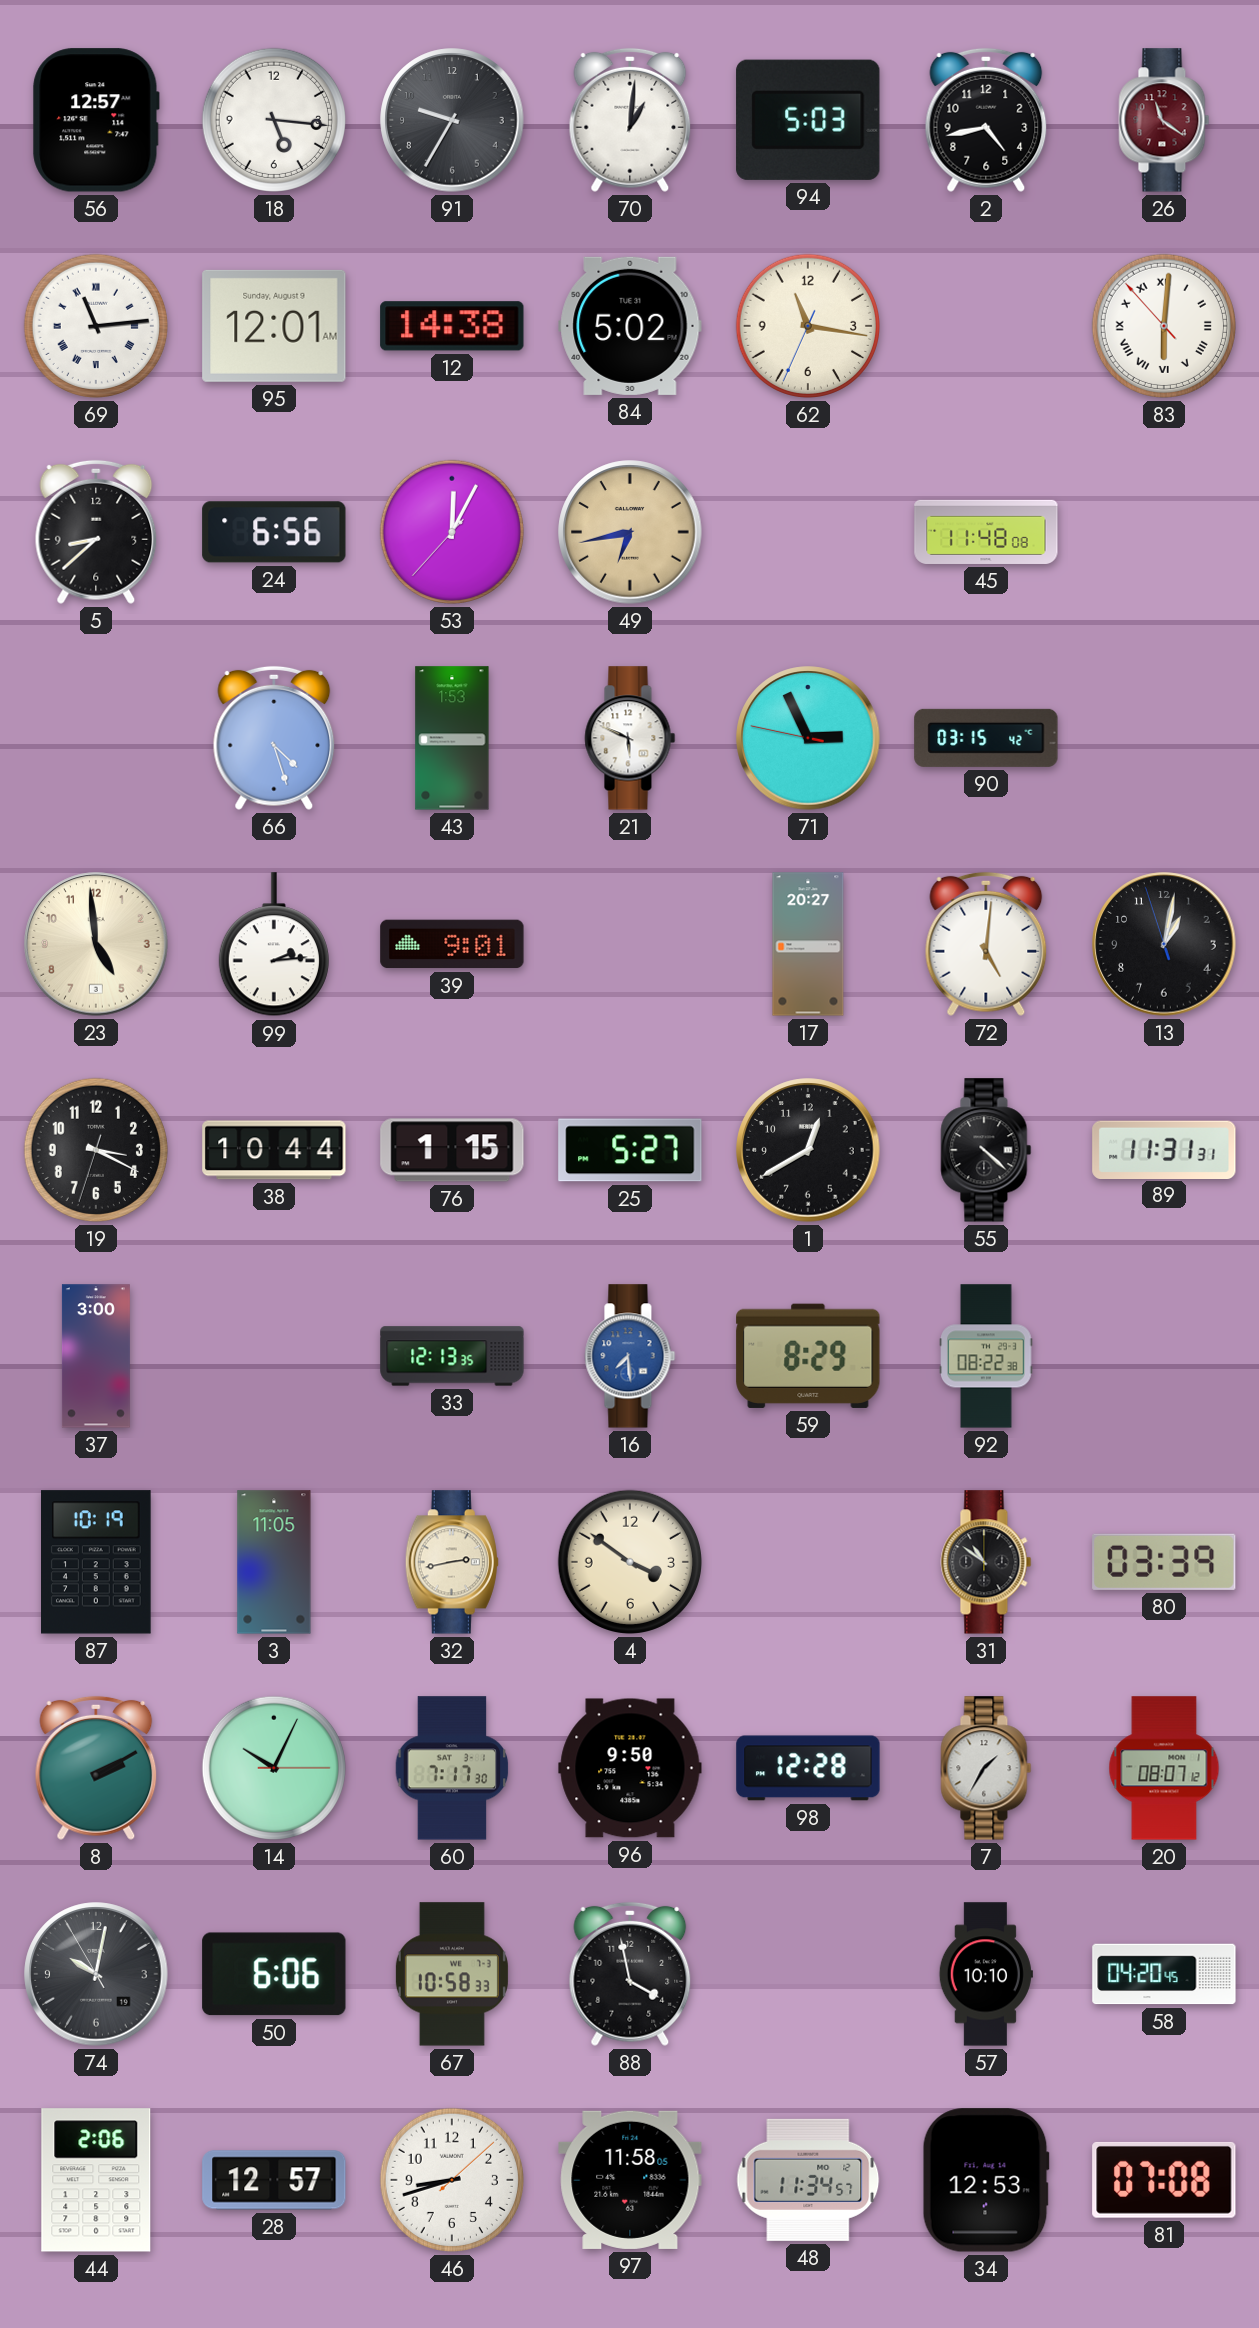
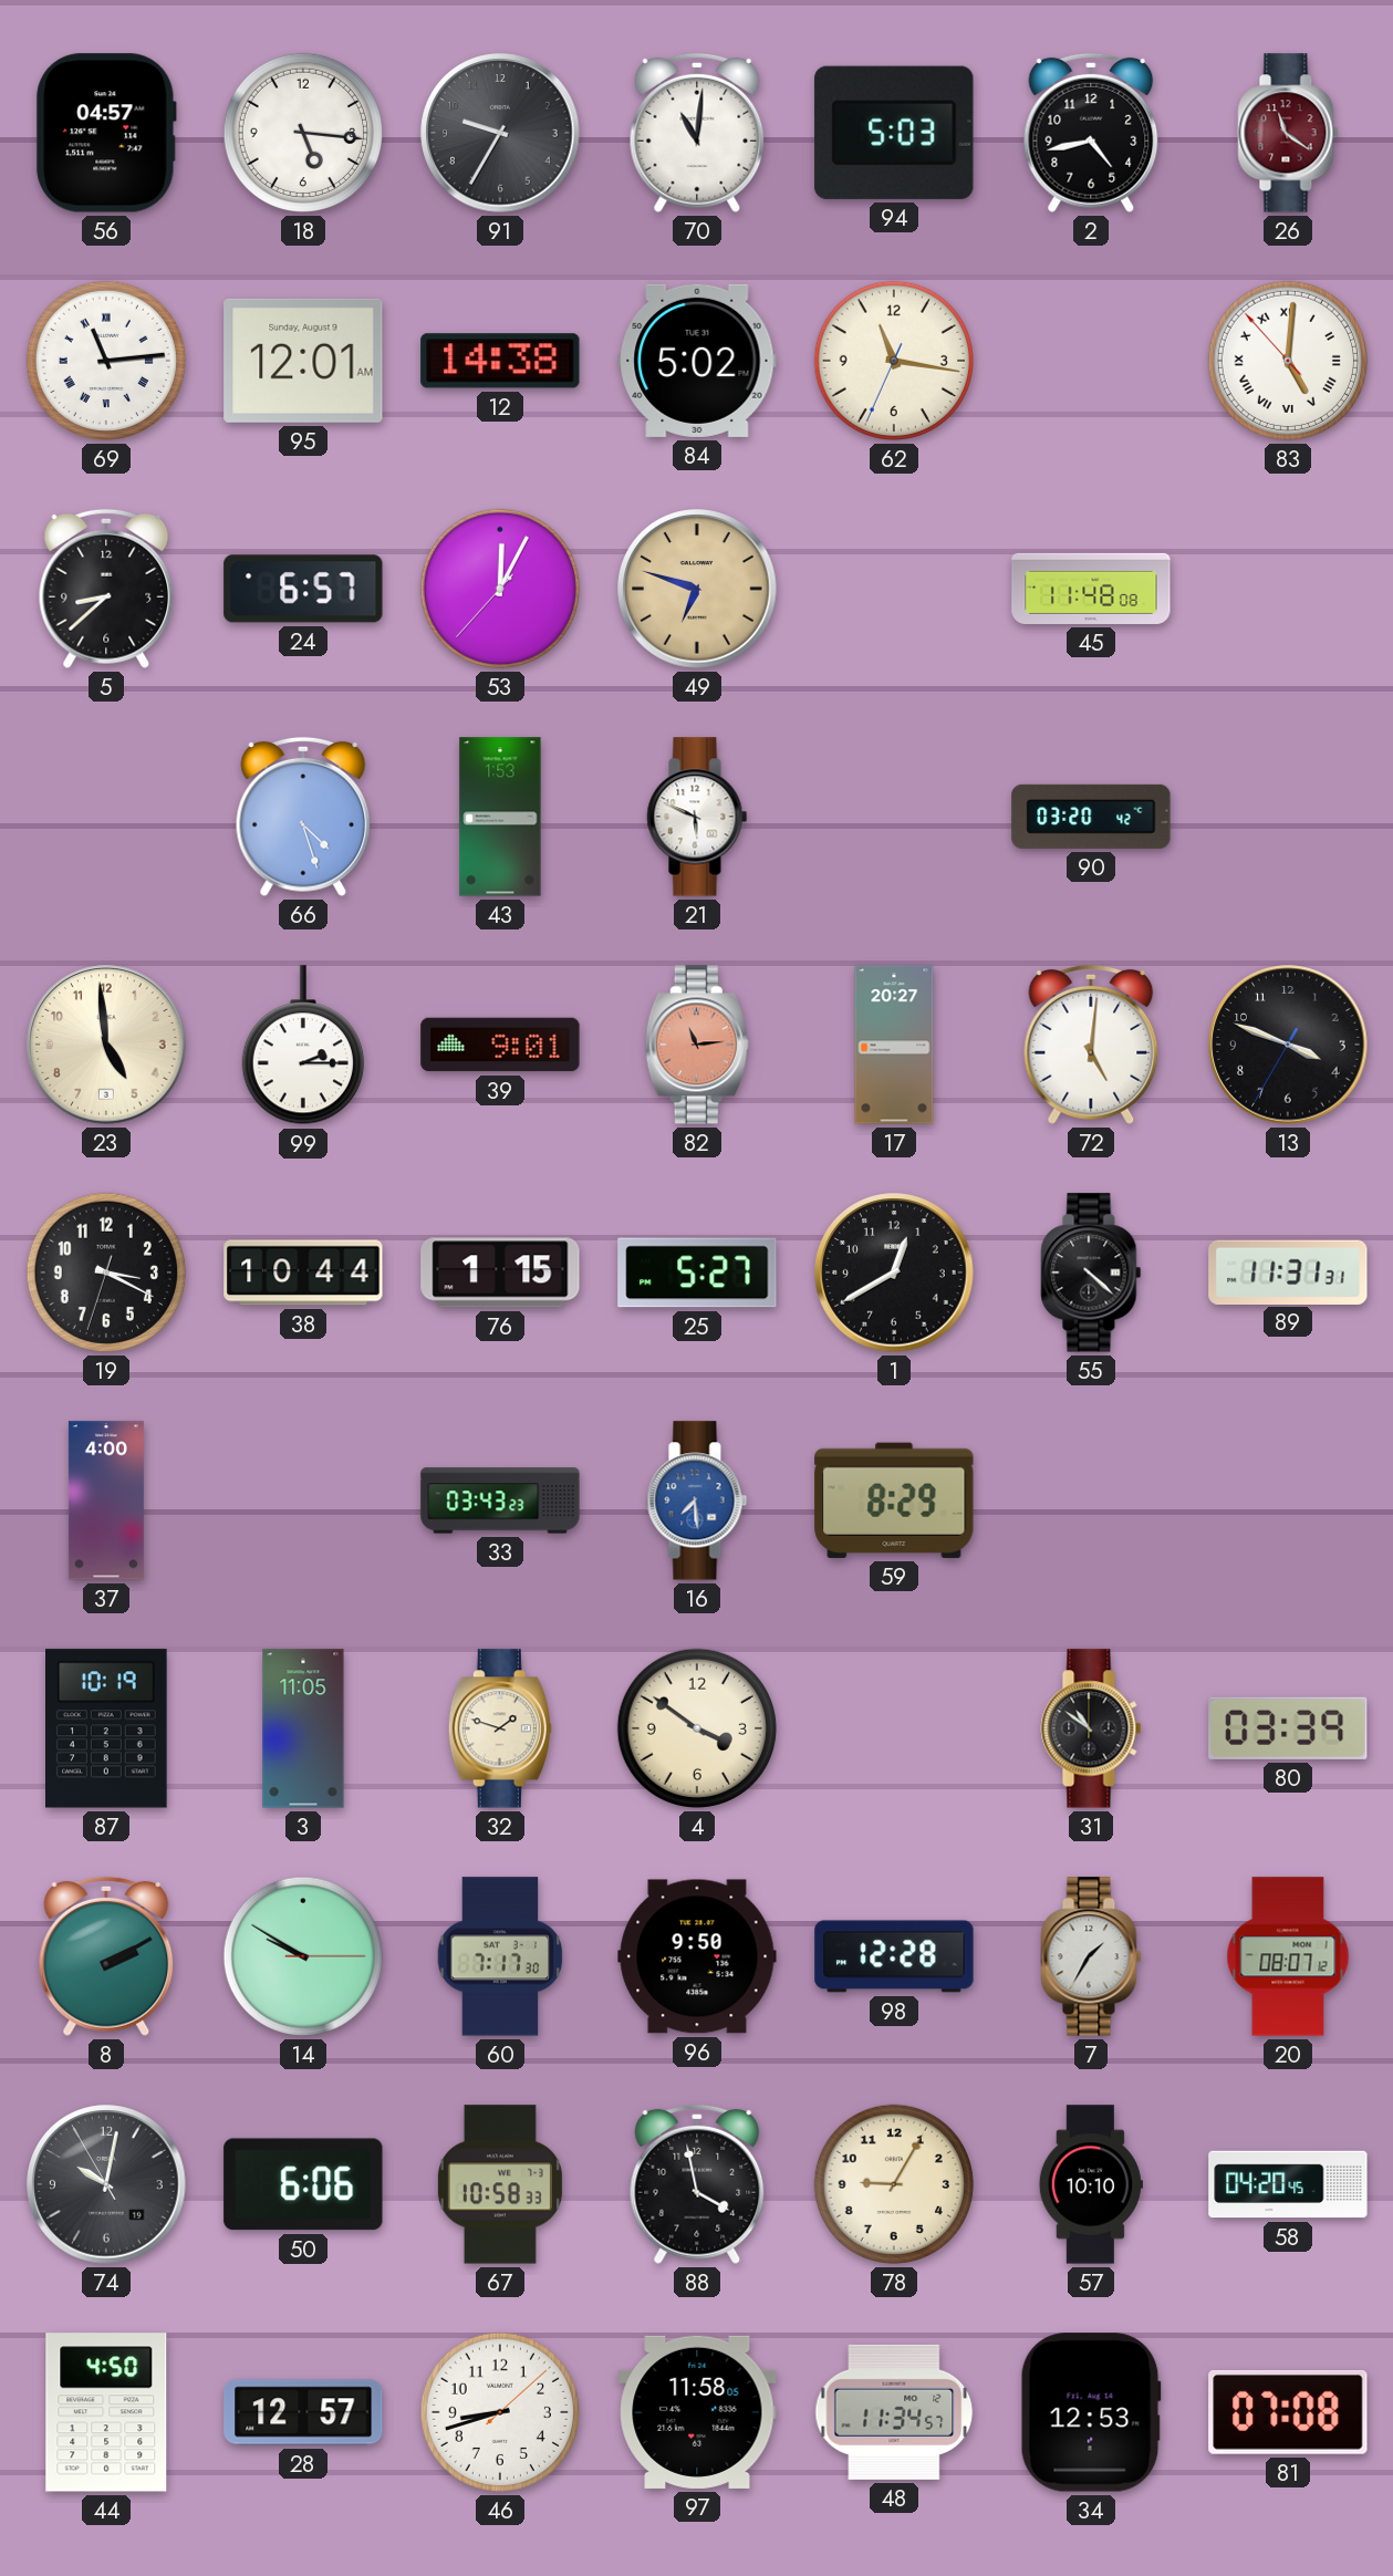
56: 12:57 -> 04:57
70: 1:01 -> 11:01
83: 6:00 -> 5:00
24: 6:56 -> 6:57
49: 6:43 -> 6:48
71: 2:55 -> none
90: 03:15 -> 03:20
99: 2:14 -> 2:15
82: none -> 11:14
13: 1:01 -> 3:48
37: 3:00 -> 4:00
33: 12:13 -> 03:43
92: 08:22 -> none
32: 2:43 -> 1:48
14: 10:04 -> 9:50
78: none -> 9:05
44: 2:06 -> 4:50
